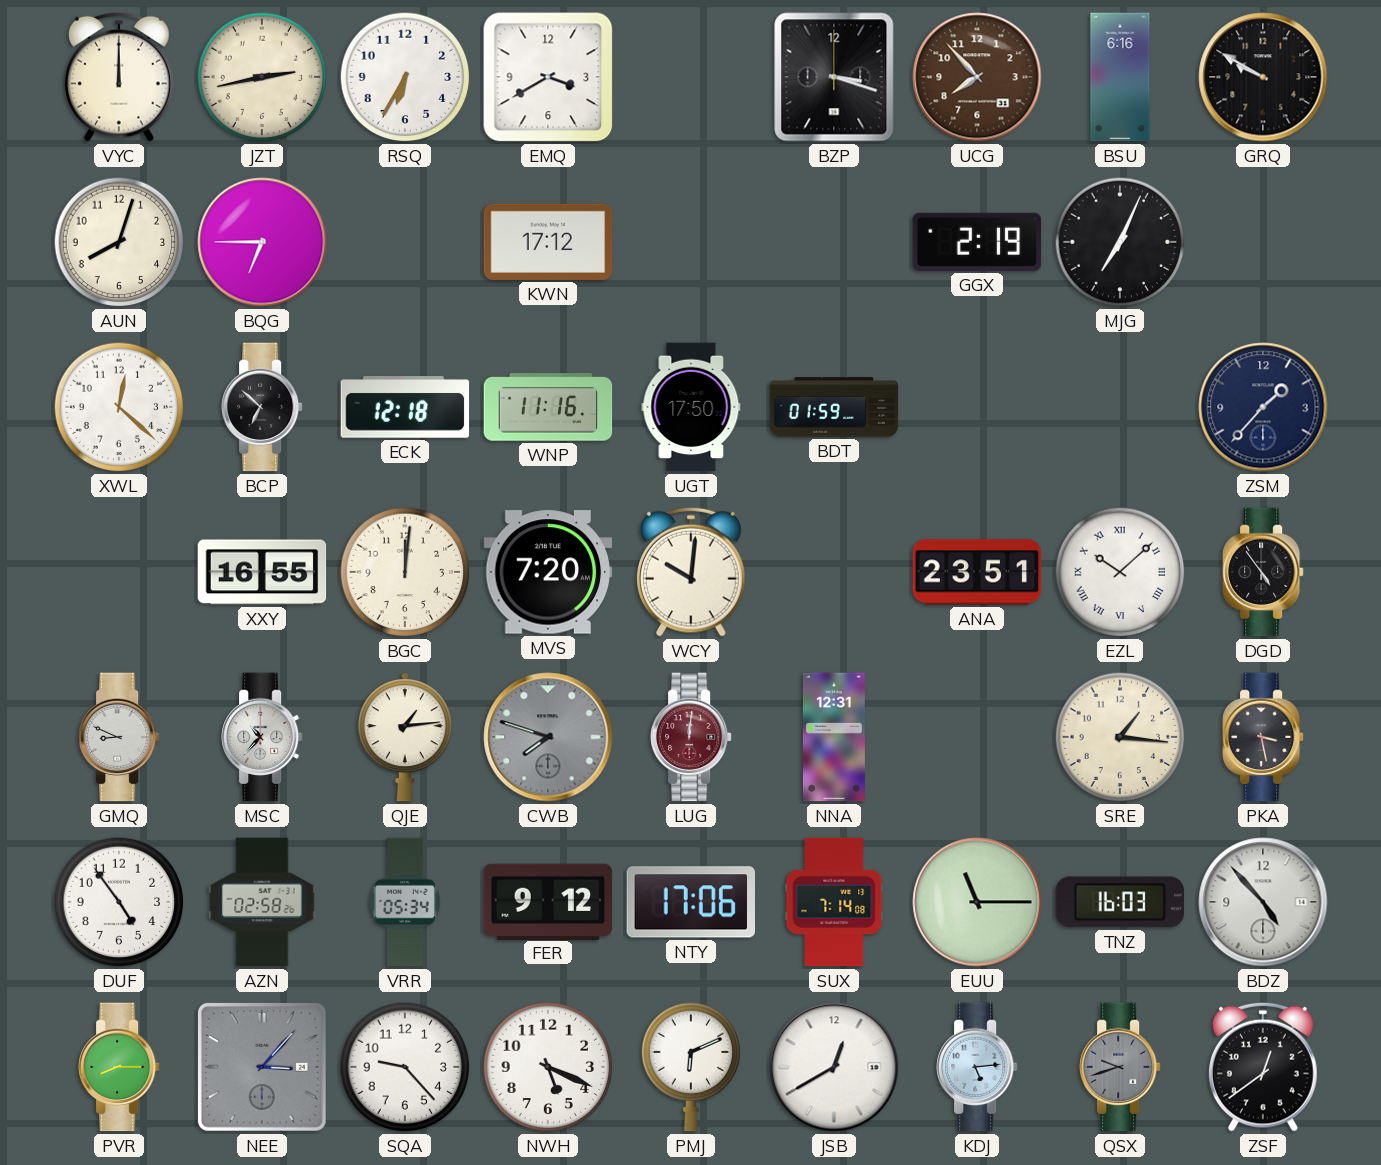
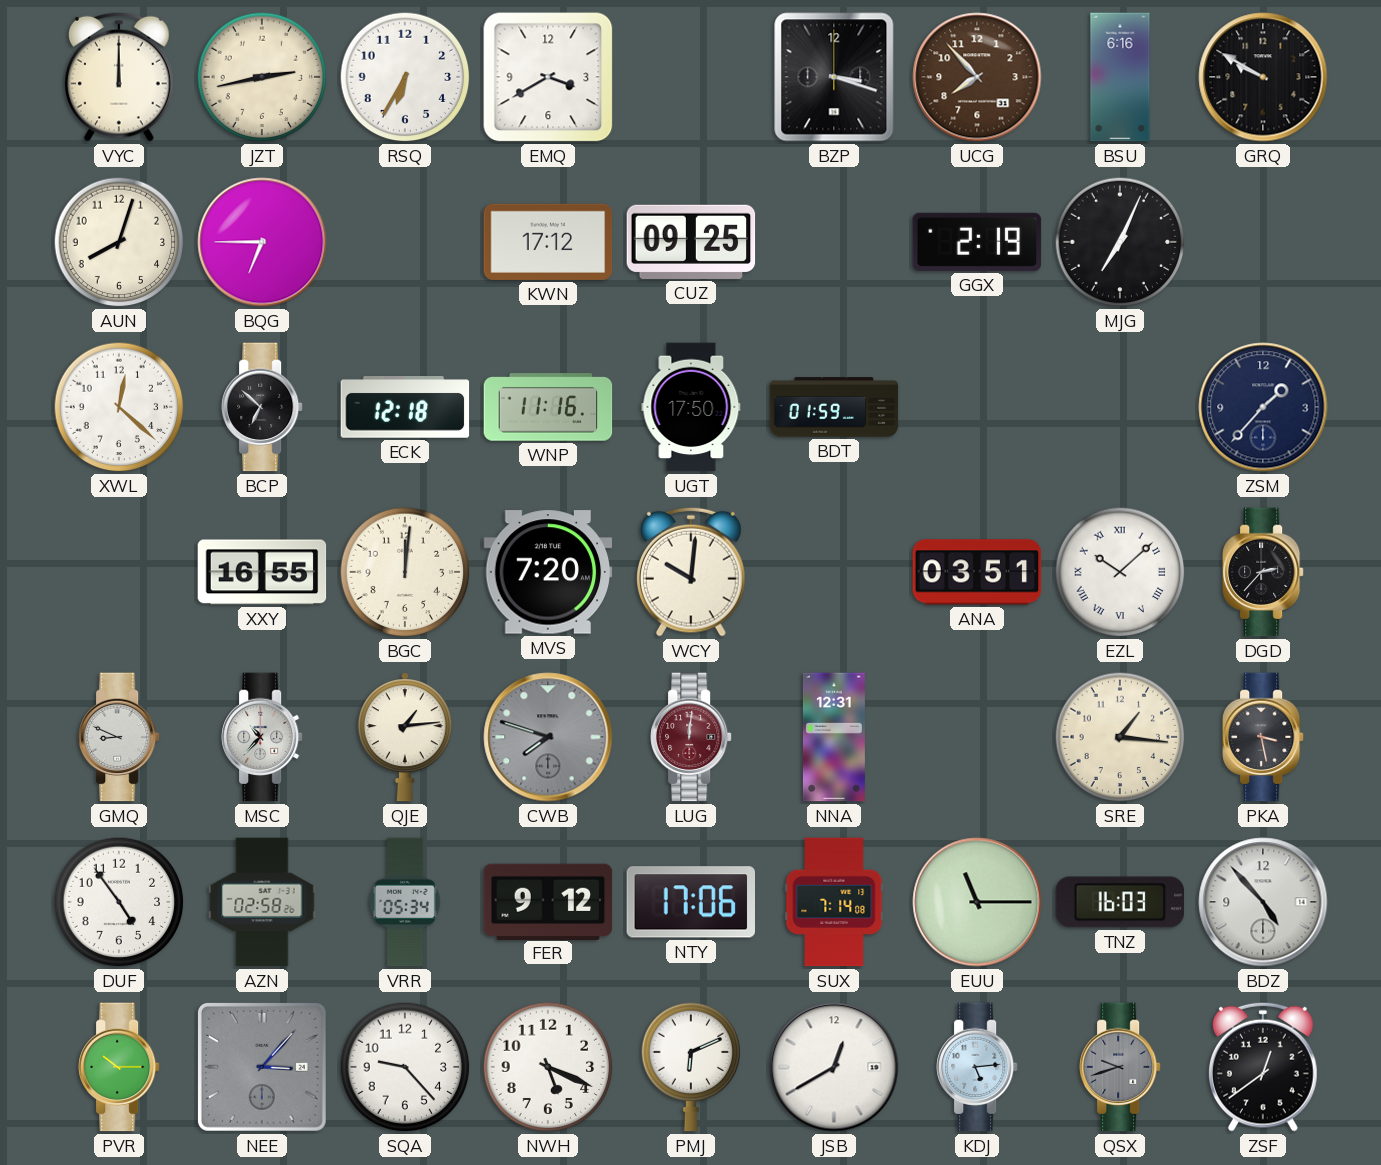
CUZ: none -> 09:25
ANA: 23:51 -> 03:51
DGD: 4:54 -> 2:37
PVR: 8:15 -> 10:15
